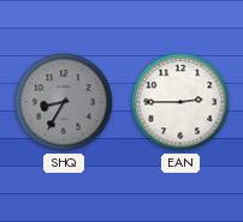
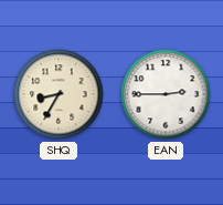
SHQ dial: grey -> cream
